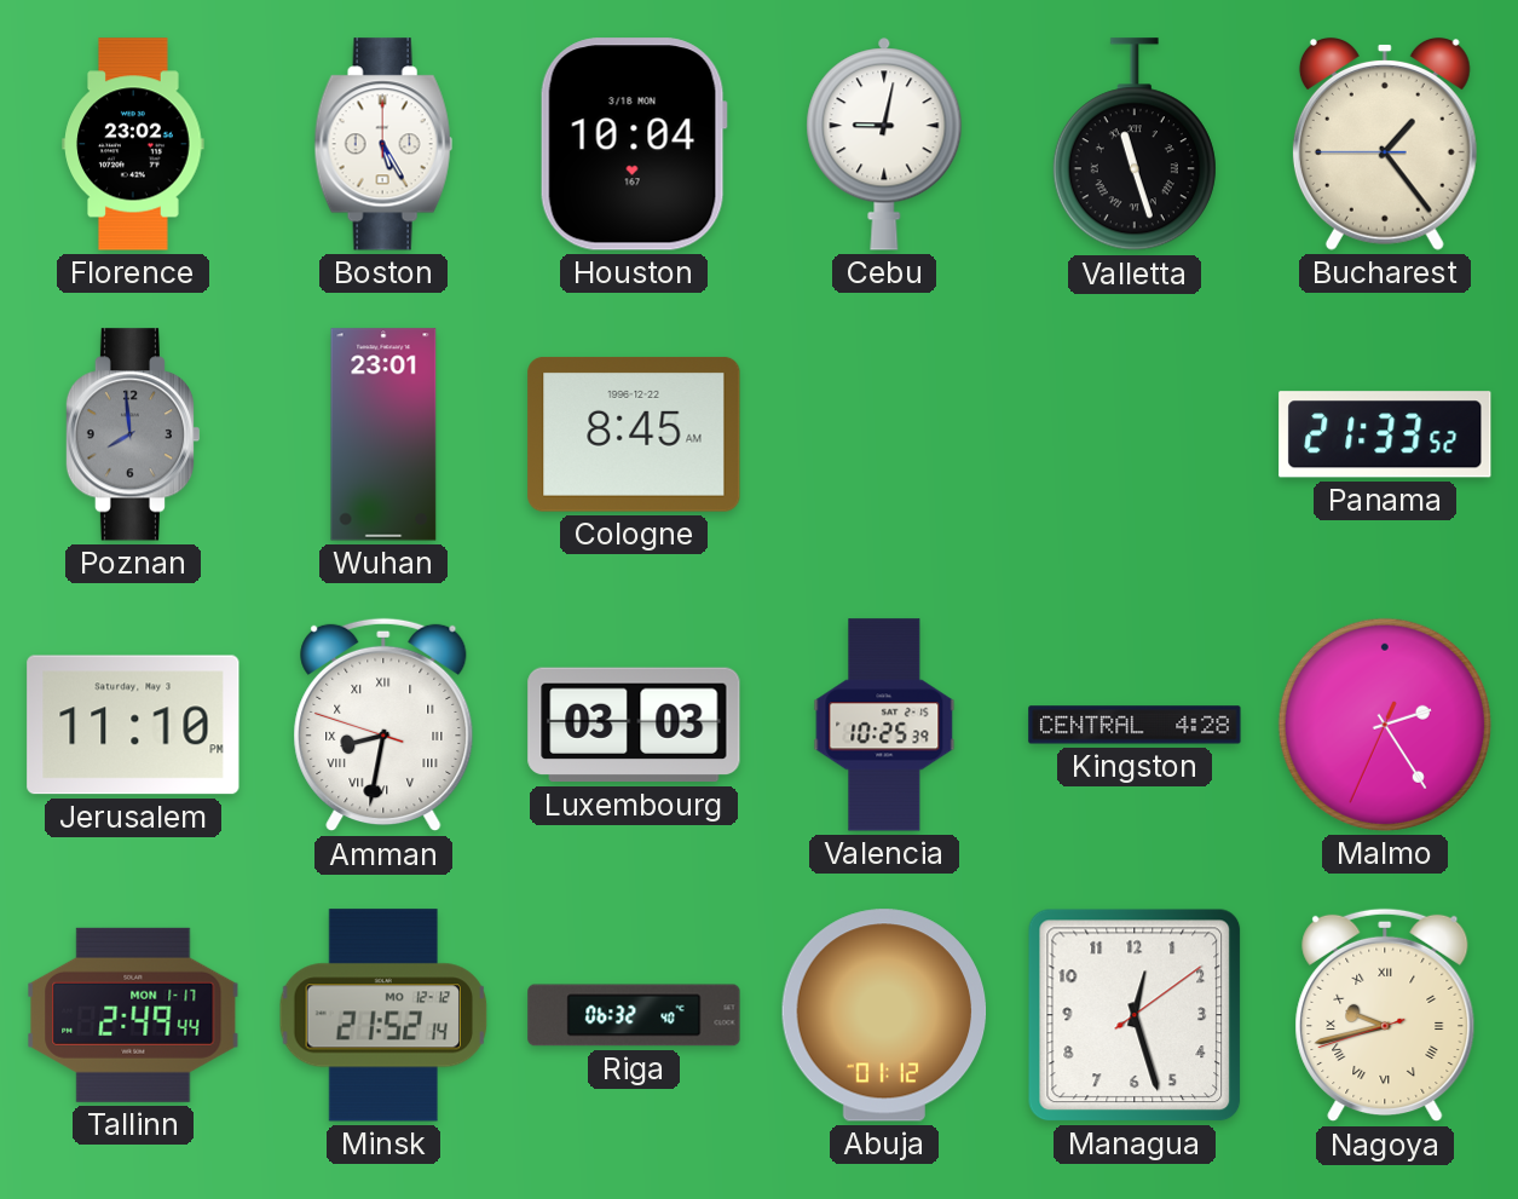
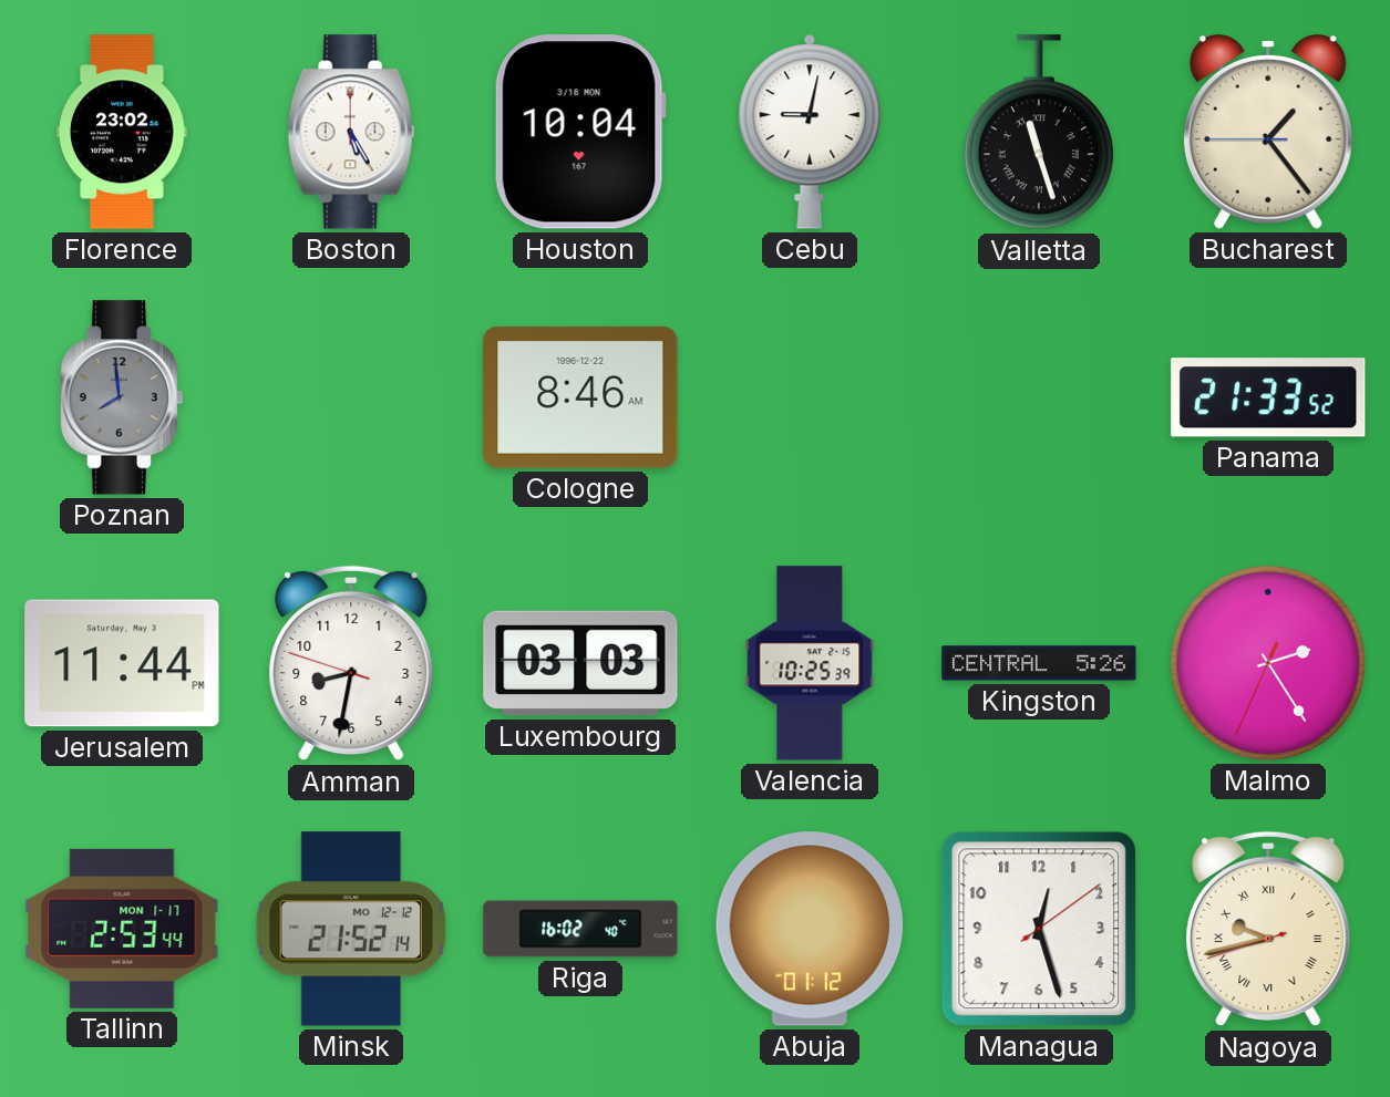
Wuhan: 23:01 -> none
Cologne: 8:45 -> 8:46
Jerusalem: 11:10 -> 11:44
Amman numerals: Roman -> Arabic
Kingston: 4:28 -> 5:26
Tallinn: 2:49 -> 2:53
Riga: 06:32 -> 16:02
